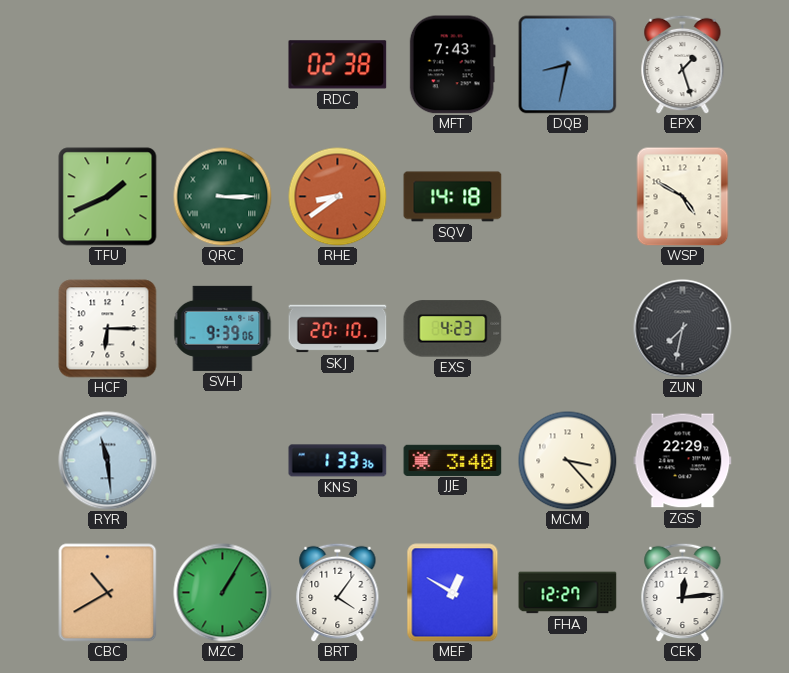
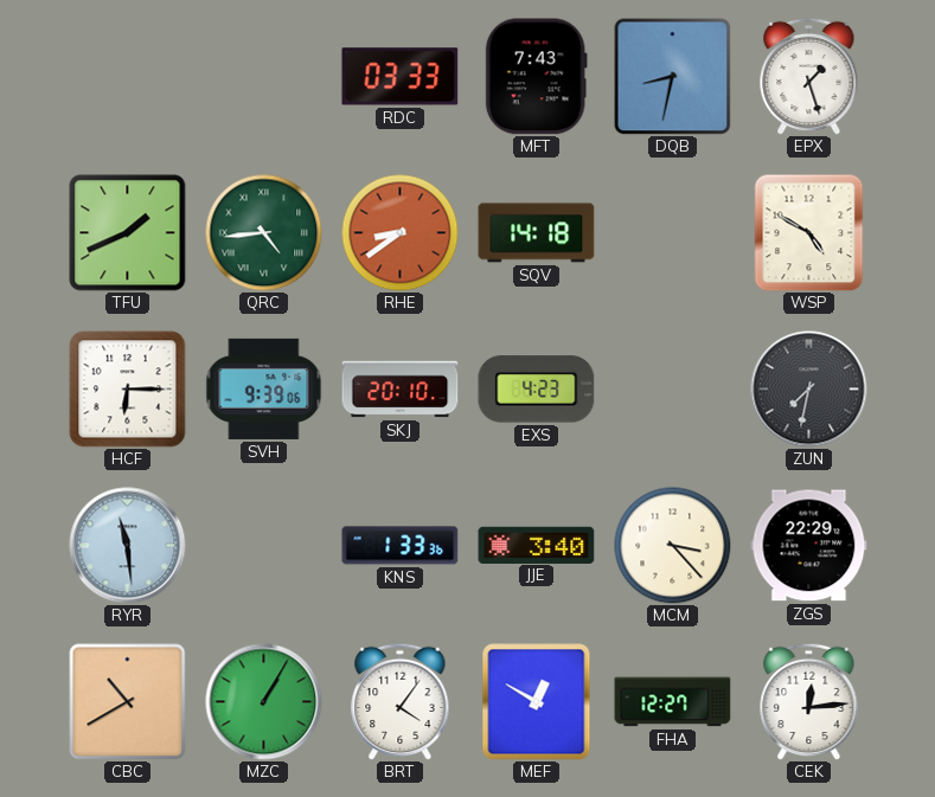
RDC: 02:38 -> 03:33
QRC: 3:15 -> 4:44
